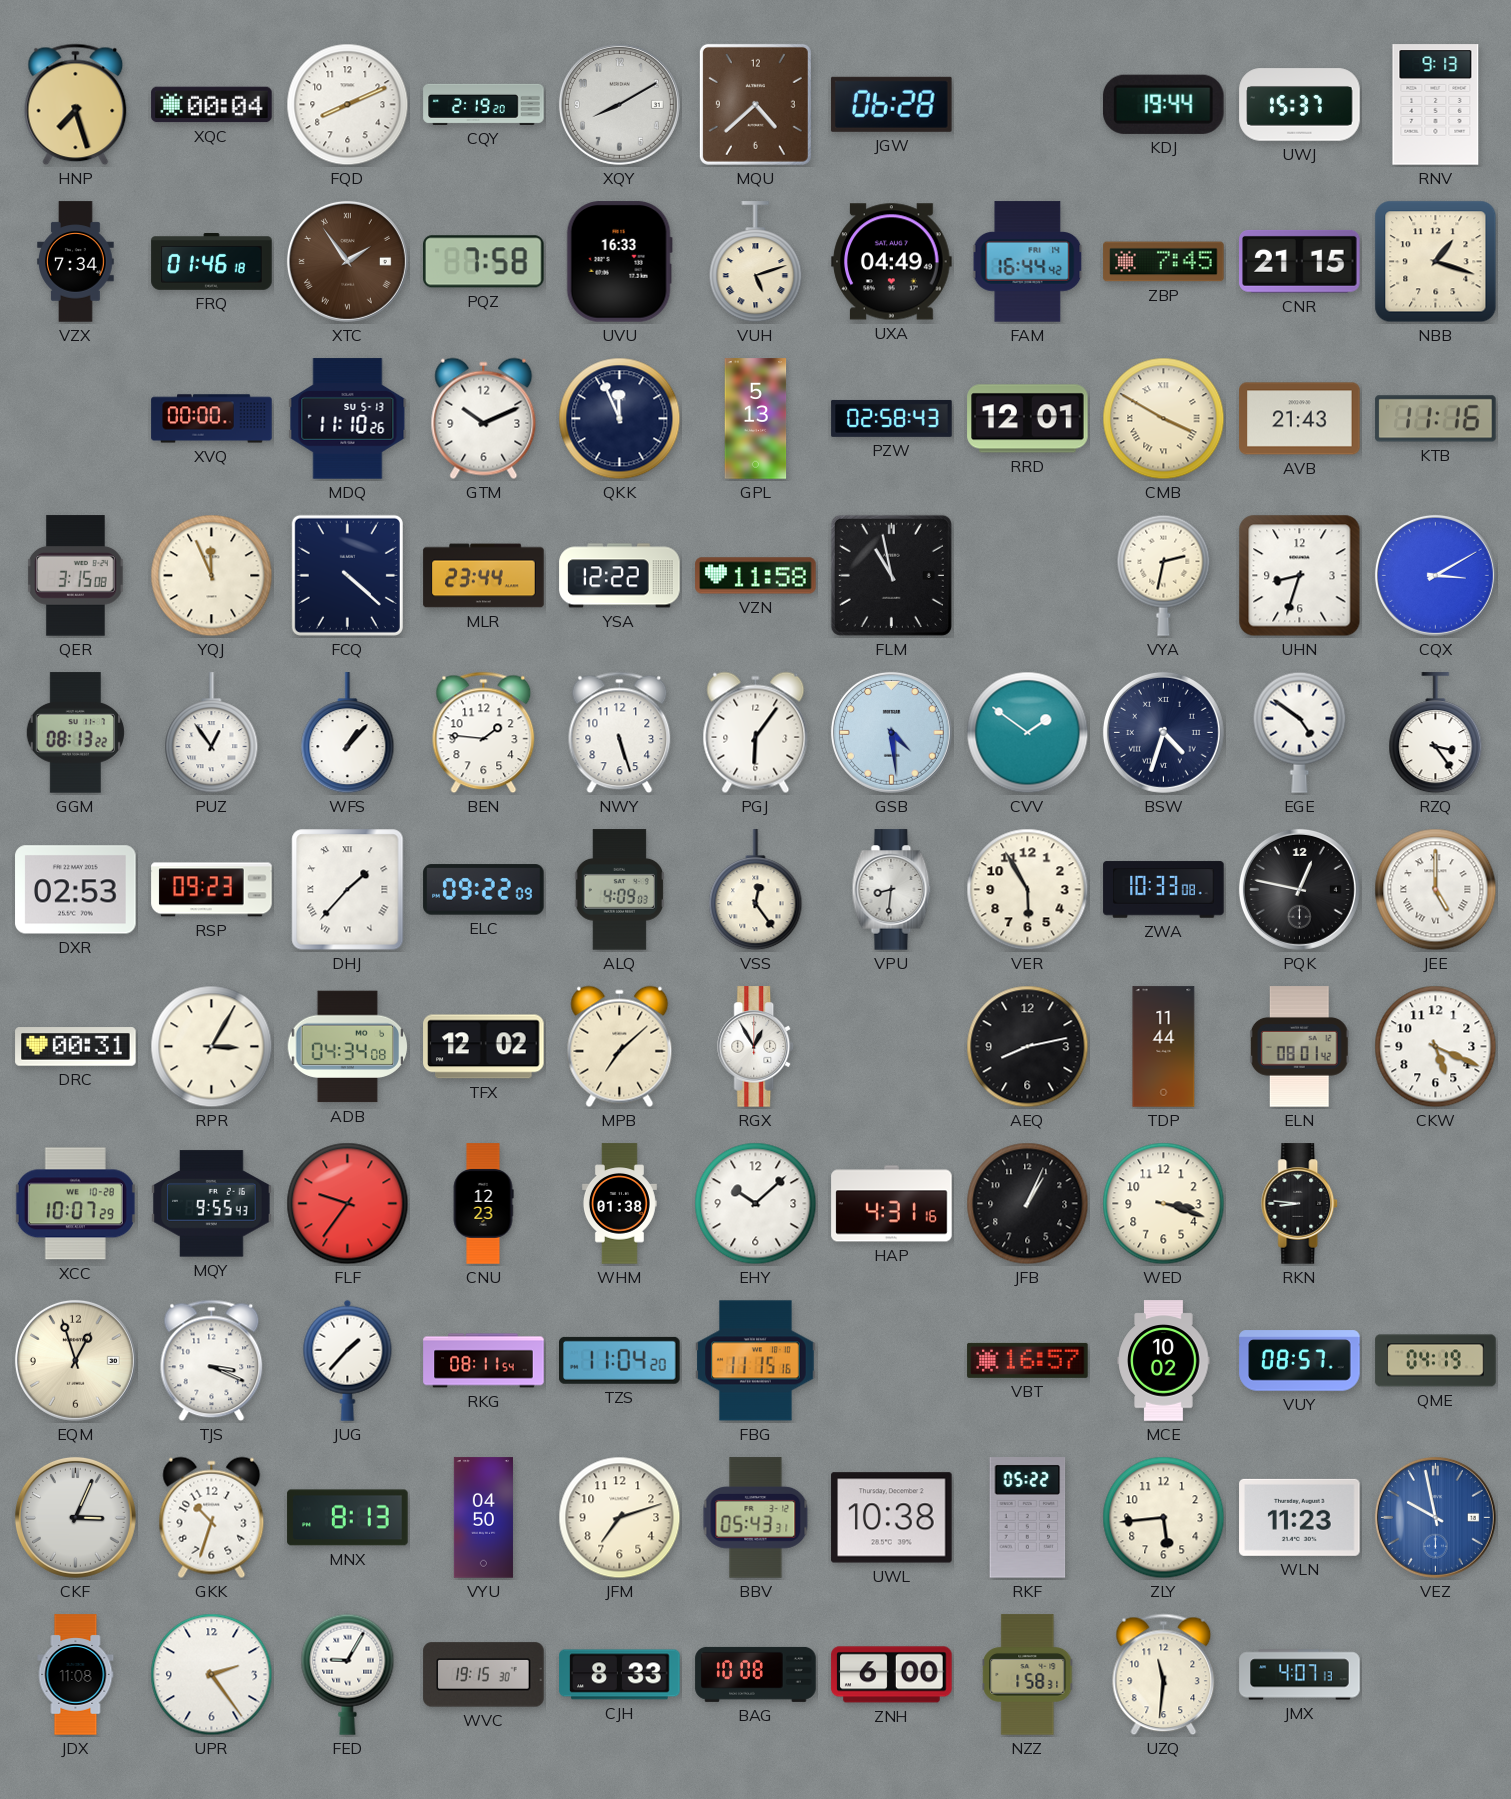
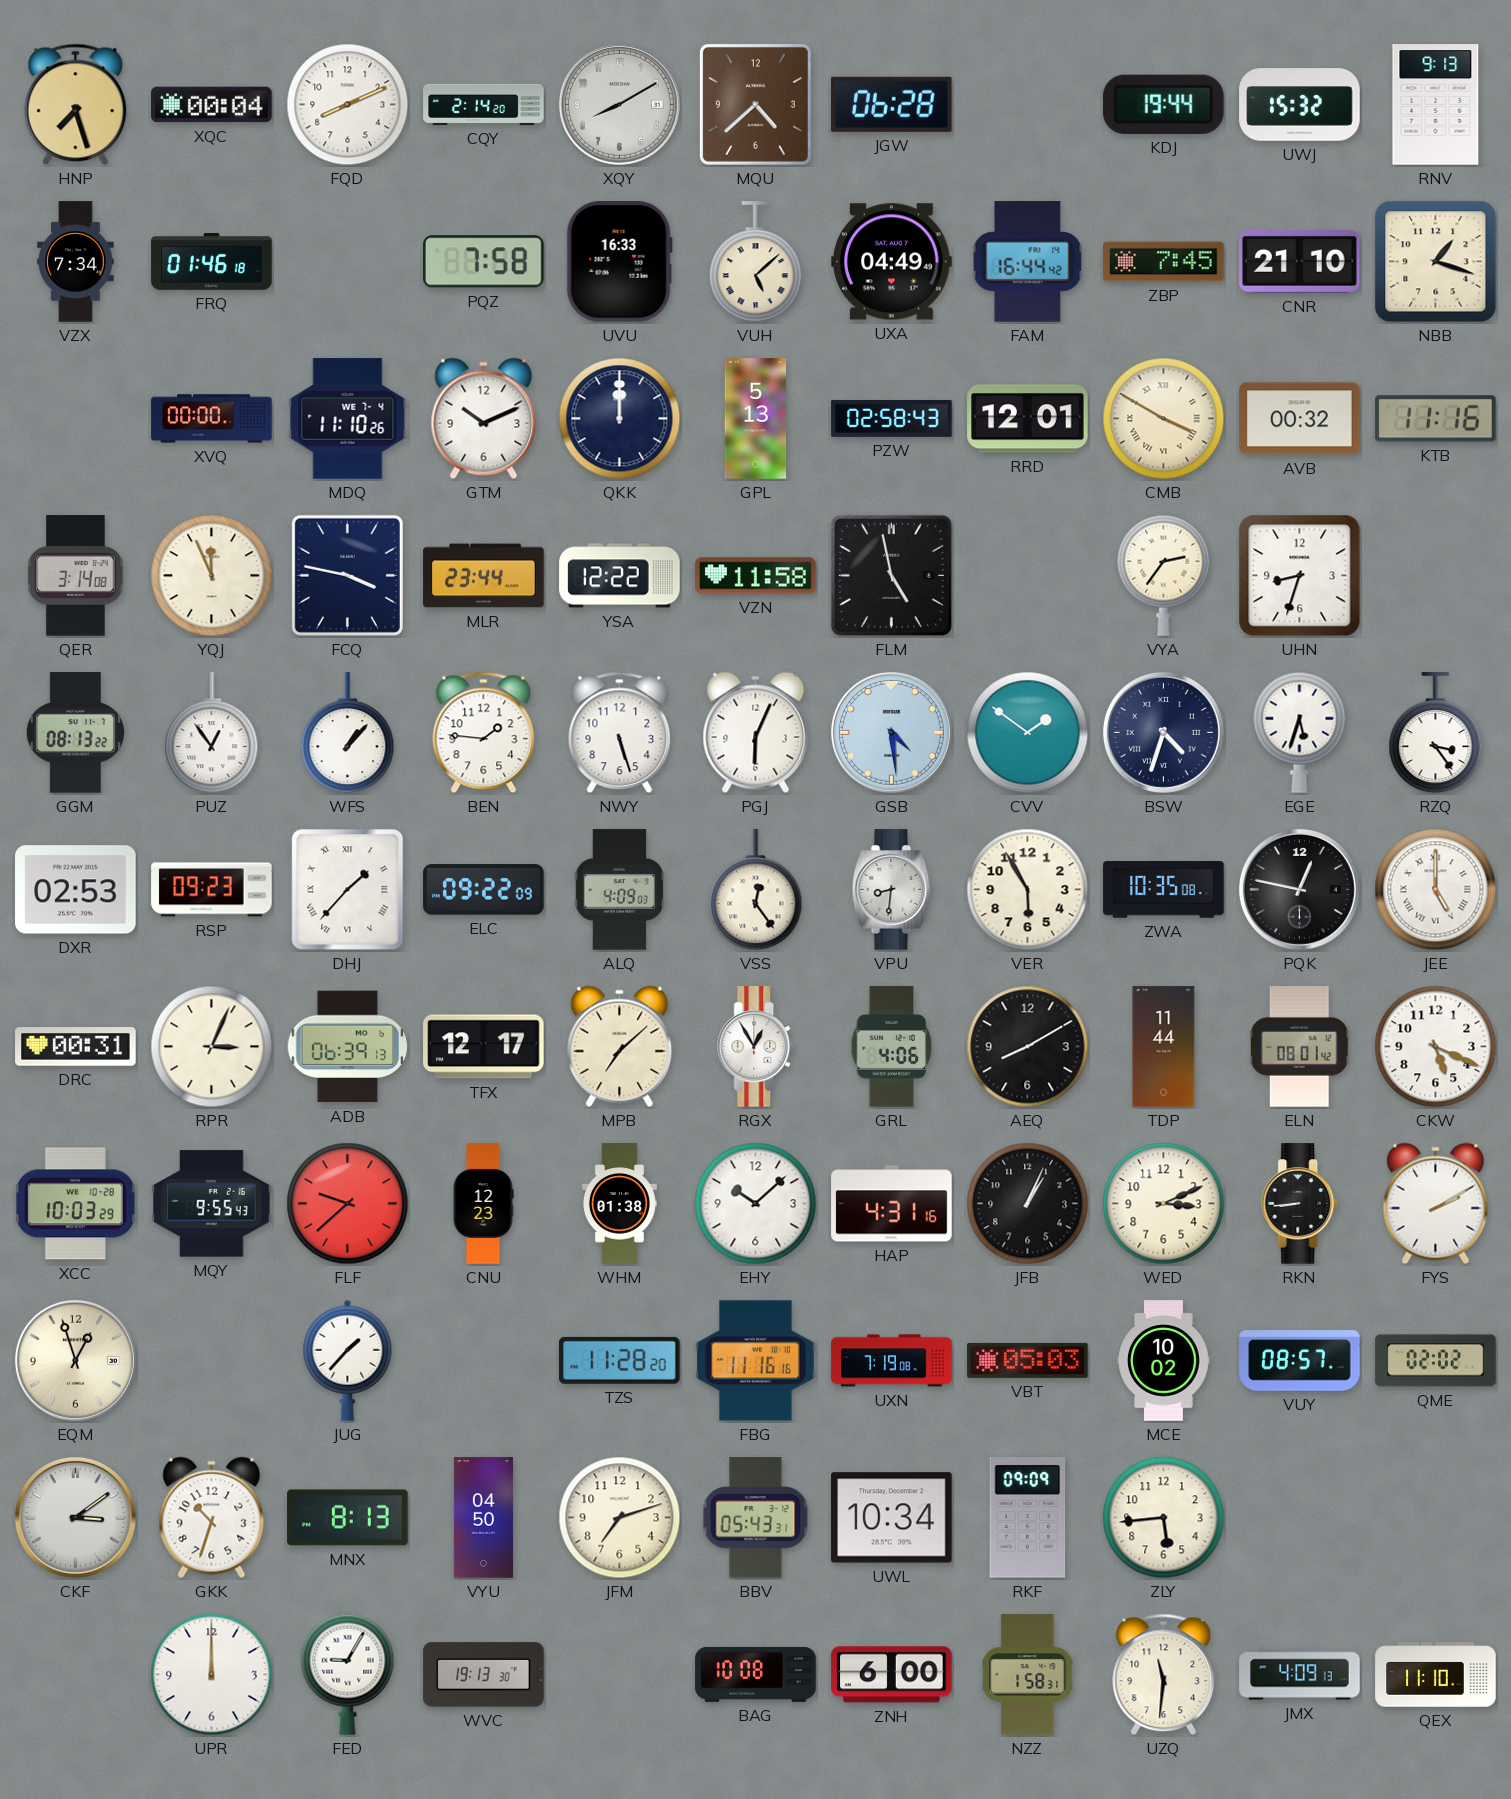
CQY: 2:19 -> 2:14
UWJ: 15:37 -> 15:32
XTC: 1:54 -> none
VUH: 5:12 -> 5:08
CNR: 21:15 -> 21:10
MDQ date: SU 5-13 -> WE 7-4
QKK: 11:56 -> 12:00
AVB: 21:43 -> 00:32
QER: 3:15 -> 3:14
FCQ: 4:22 -> 3:47
FLM: 10:58 -> 4:58
VYA: 2:32 -> 2:36
CQX: 3:10 -> none
PGJ: 6:06 -> 6:04
EGE: 4:51 -> 5:33
ZWA: 10:33 -> 10:35
RPR: 3:05 -> 3:04
ADB: 04:34 -> 06:39
TFX: 12:02 -> 12:17
GRL: none -> 4:06
AEQ: 8:13 -> 8:10
XCC: 10:07 -> 10:03
FLF: 9:36 -> 9:38
WED: 3:18 -> 3:11
RKN: 8:46 -> 8:44
FYS: none -> 2:10
TJS: 3:19 -> none
RKG: 08:11 -> none
TZS: 11:04 -> 11:28
FBG: 11:15 -> 11:16
UXN: none -> 7:19
VBT: 16:57 -> 05:03
QME: 04:19 -> 02:02
CKF: 3:04 -> 3:09
UWL: 10:38 -> 10:34
RKF: 05:22 -> 09:09
WLN: 11:23 -> none
VEZ: 9:58 -> none
JDX: 11:08 -> none
UPR: 2:24 -> 12:00
WVC: 19:15 -> 19:13
CJH: 8:33 -> none
JMX: 4:07 -> 4:09
QEX: none -> 11:10
